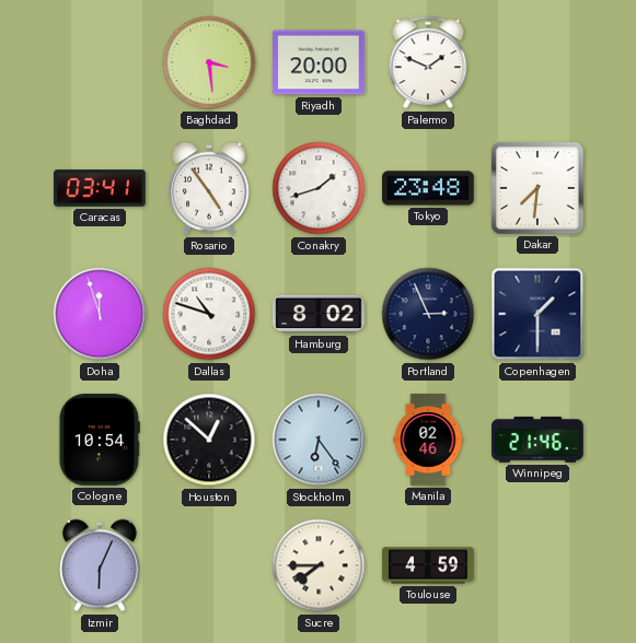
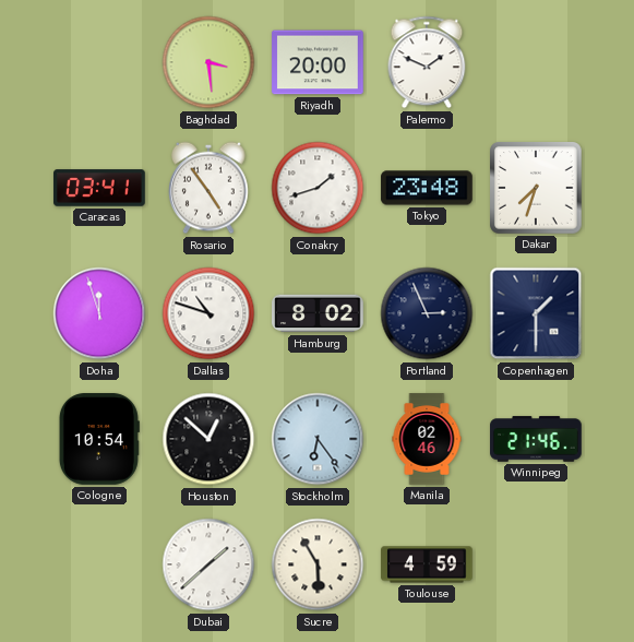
Dakar: 7:31 -> 7:33
Izmir: 6:04 -> none
Dubai: none -> 1:38
Sucre: 7:45 -> 5:55
